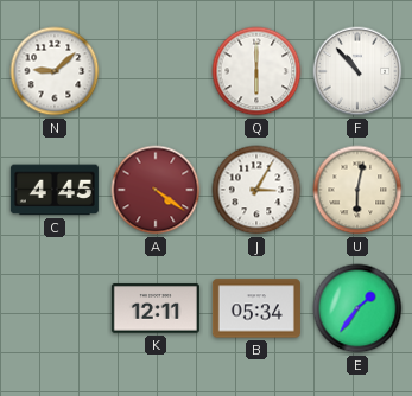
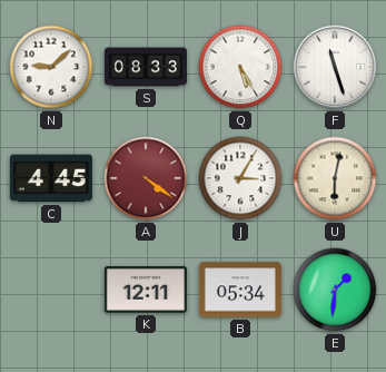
S: none -> 08:33
Q: 6:00 -> 5:25
F: 10:53 -> 11:27
E: 1:36 -> 1:31
